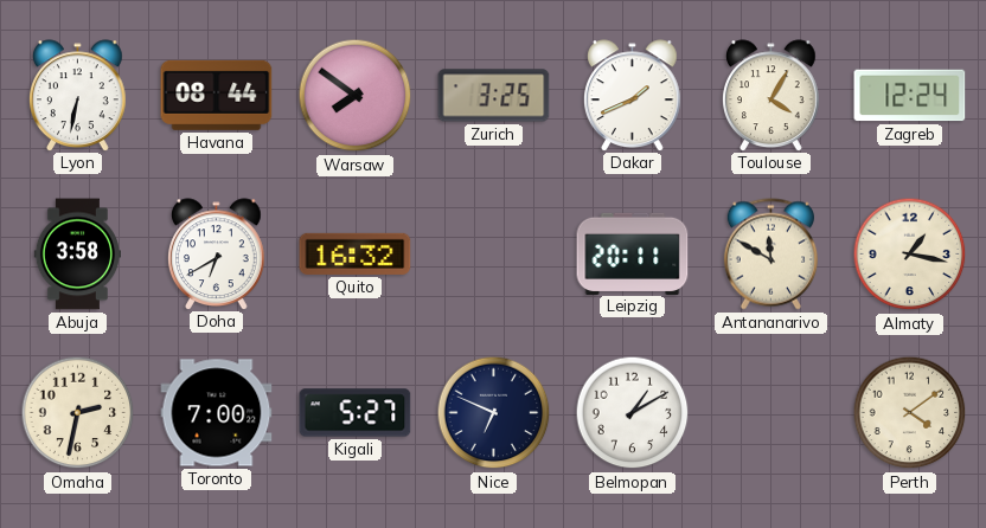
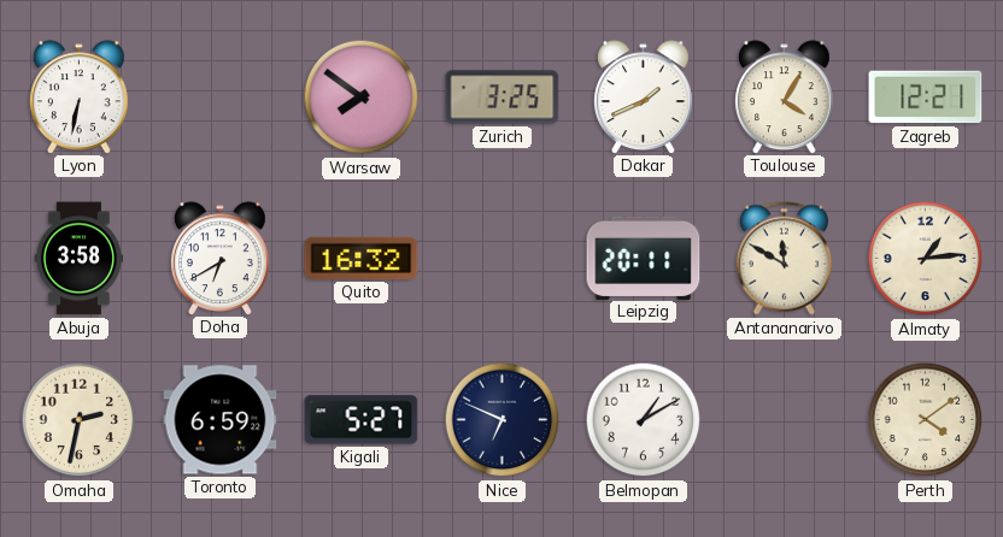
Havana: 08:44 -> none
Zagreb: 12:24 -> 12:21
Almaty: 1:17 -> 1:14
Toronto: 7:00 -> 6:59
